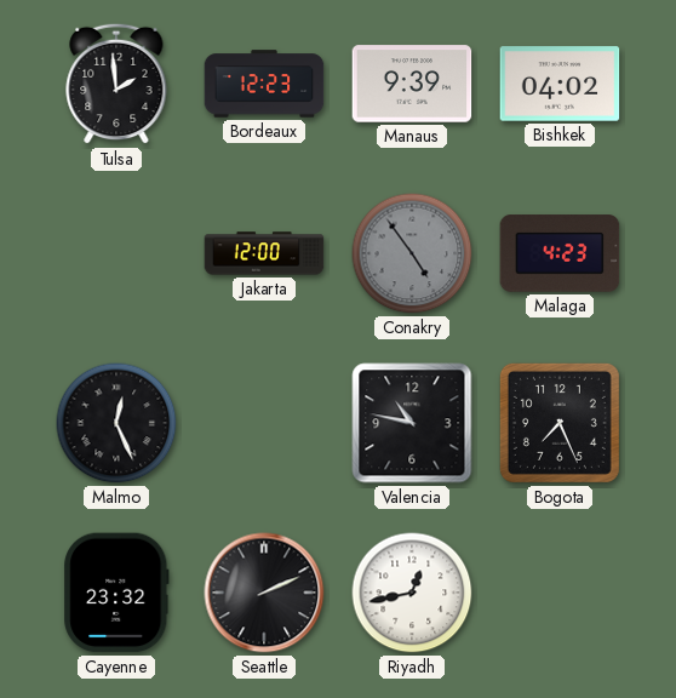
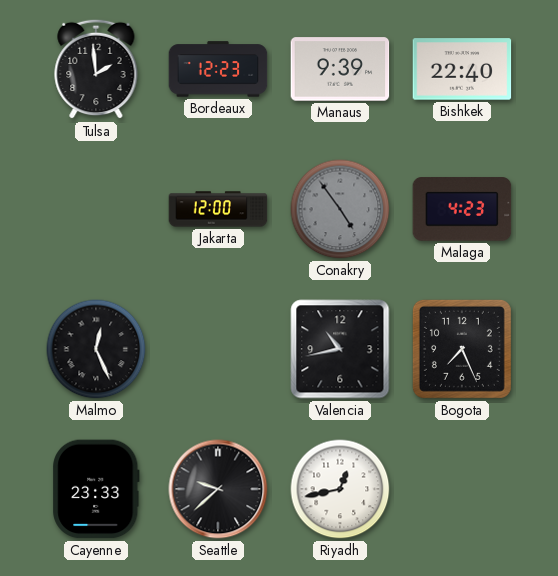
Bishkek: 04:02 -> 22:40
Valencia: 10:47 -> 10:43
Cayenne: 23:32 -> 23:33
Seattle: 2:11 -> 9:38
